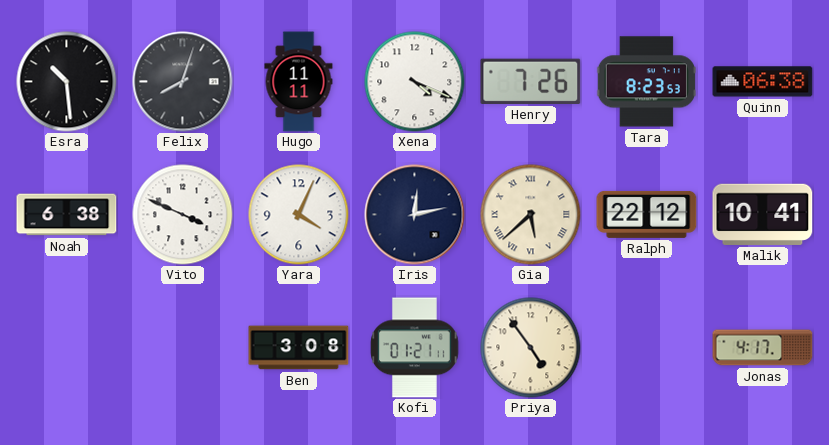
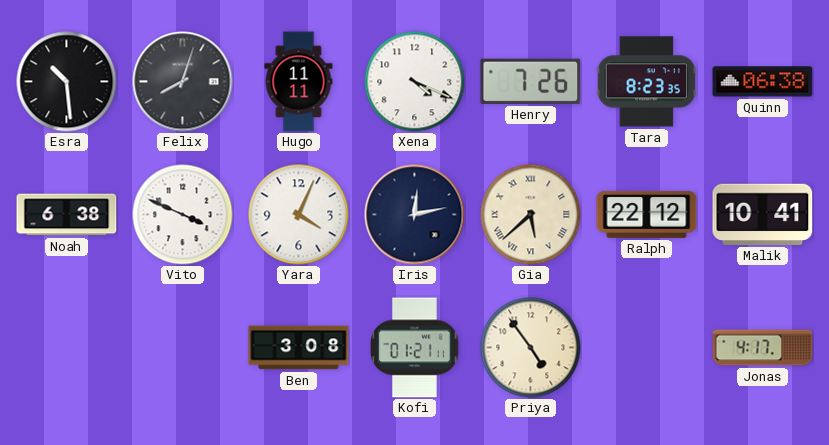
Tara: 8:23:53 -> 8:23:35
